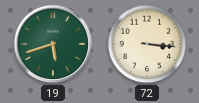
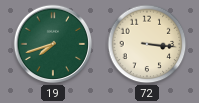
19: 5:42 -> 7:42
